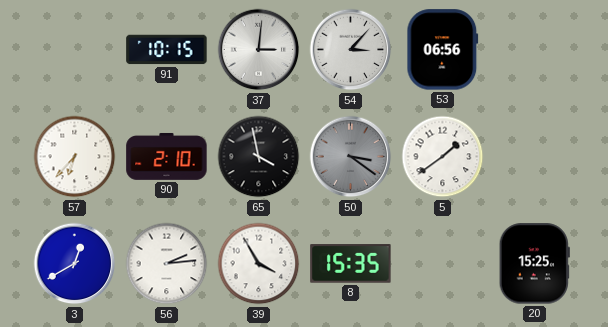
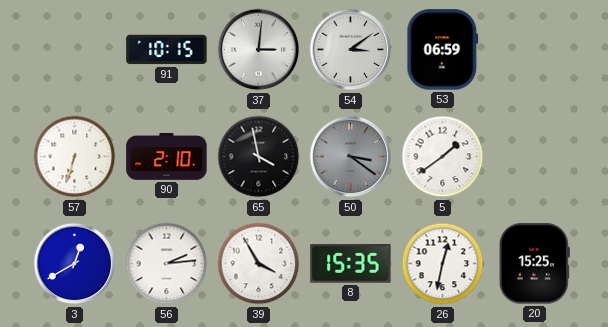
54: 3:07 -> 3:09
53: 06:56 -> 06:59
57: 6:37 -> 6:33
26: none -> 12:32
